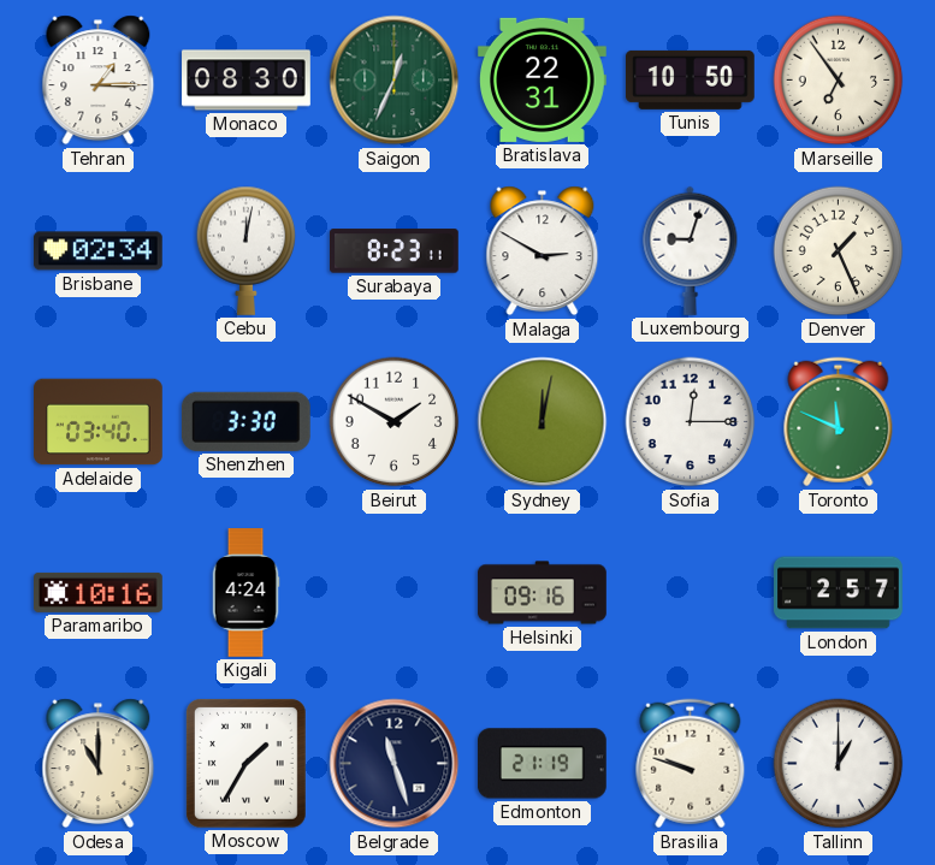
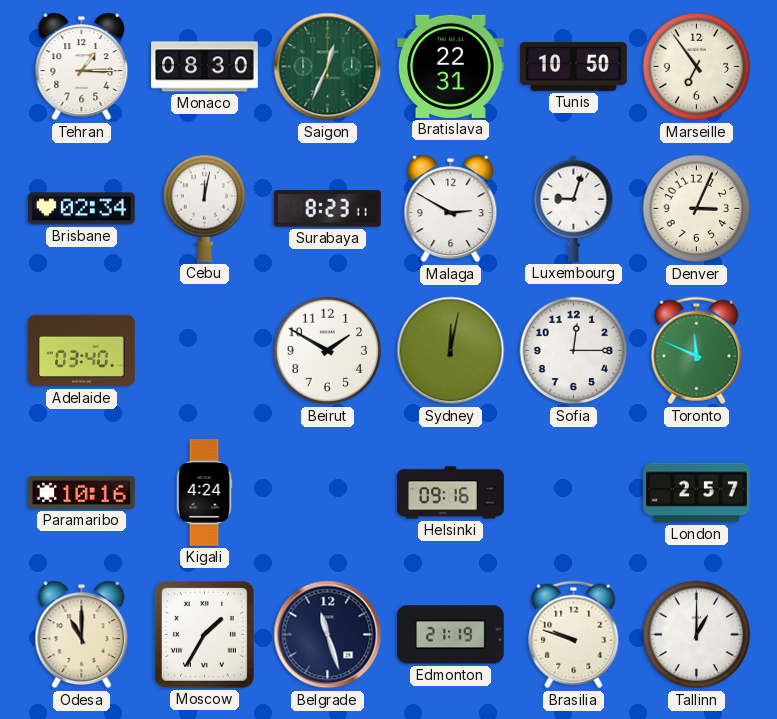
Denver: 1:26 -> 3:04
Shenzhen: 3:30 -> none
